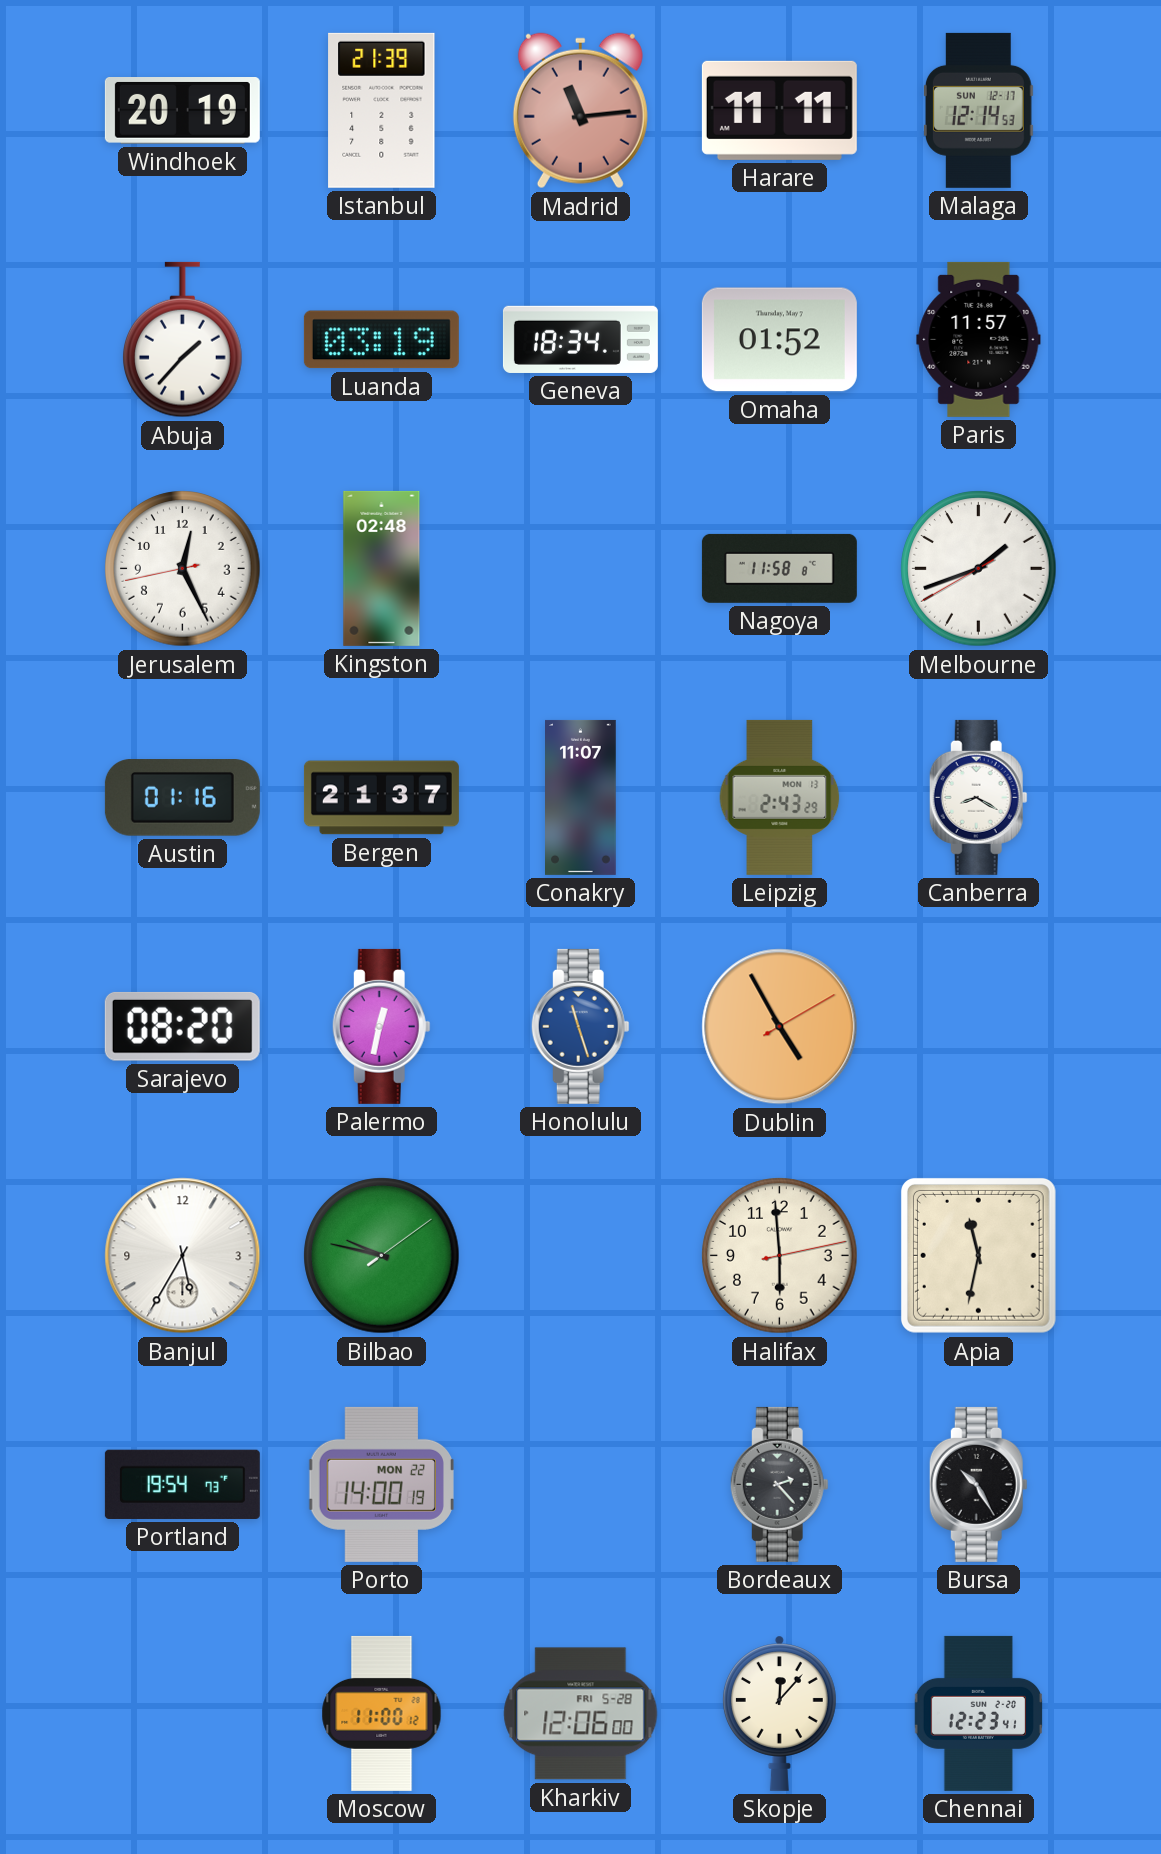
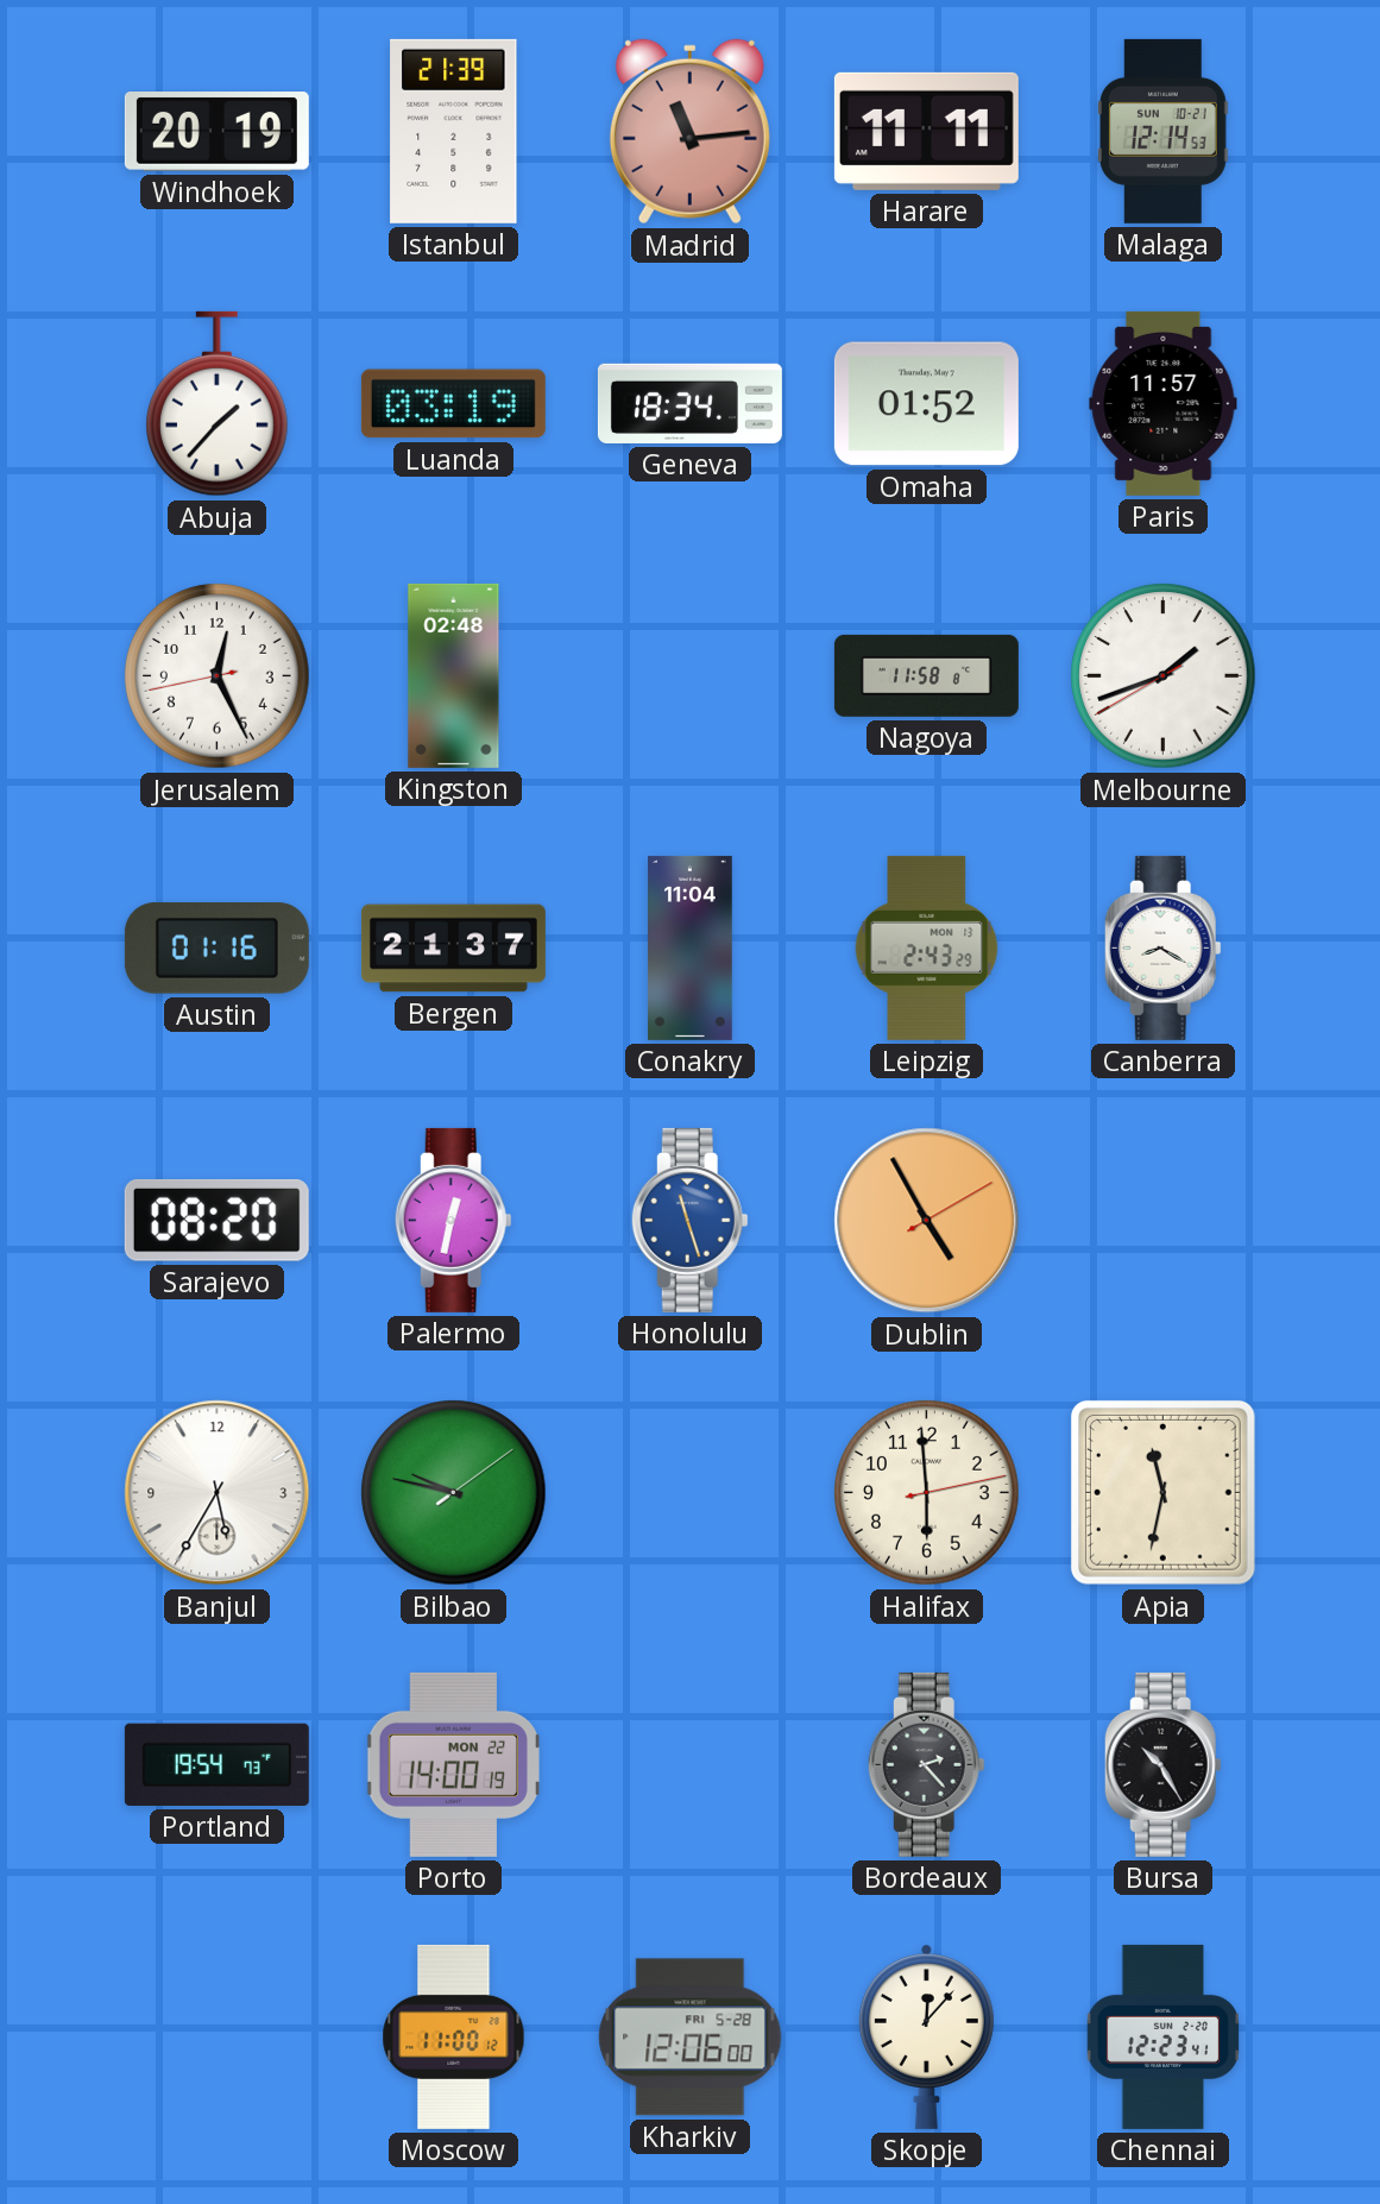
Malaga date: SUN 12-17 -> SUN 10-21
Conakry: 11:07 -> 11:04
